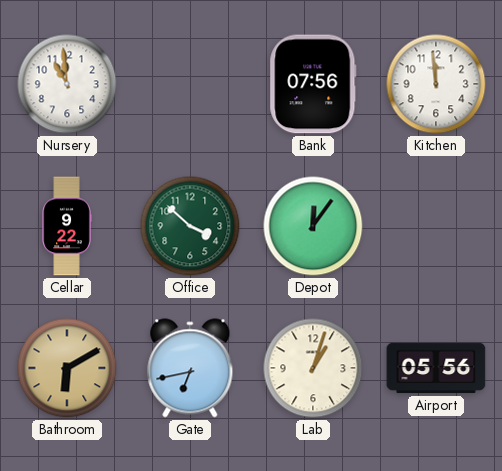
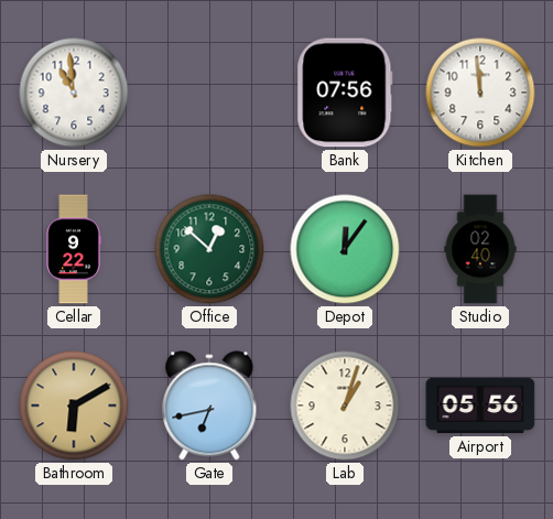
Office: 3:52 -> 12:52
Studio: none -> 02:40
